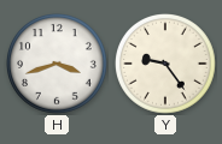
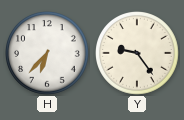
H: 3:42 -> 6:37
